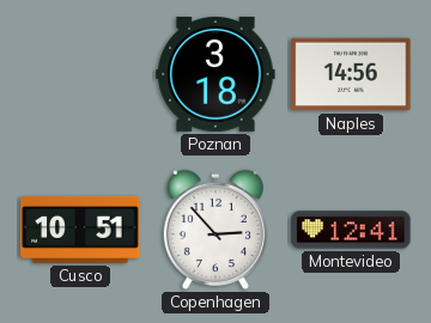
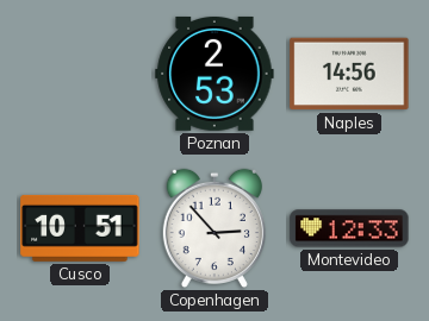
Poznan: 3:18 -> 2:53
Montevideo: 12:41 -> 12:33
